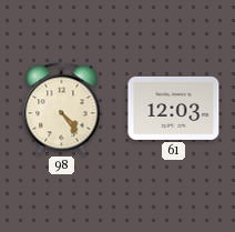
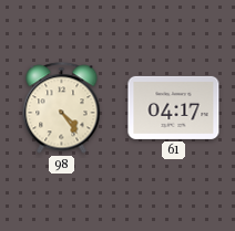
61: 12:03 -> 04:17
